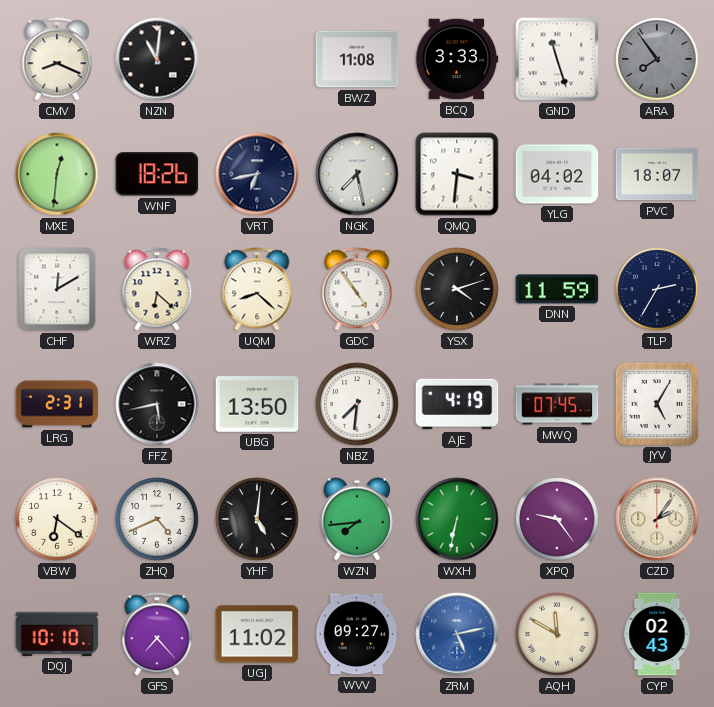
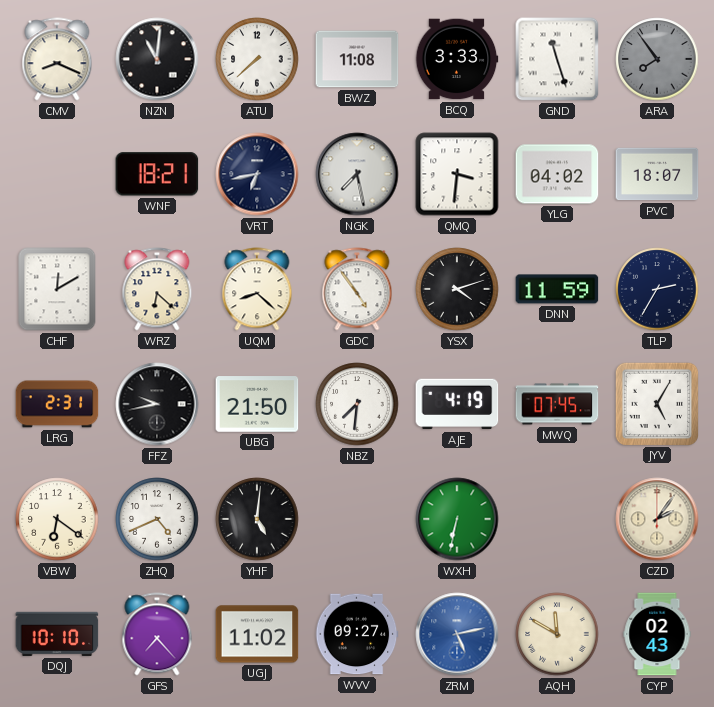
ATU: none -> 7:38
MXE: 12:31 -> none
WNF: 18:26 -> 18:21
FFZ: 5:43 -> 9:43
UBG: 13:50 -> 21:50
WZN: 7:44 -> none
XPQ: 9:24 -> none
